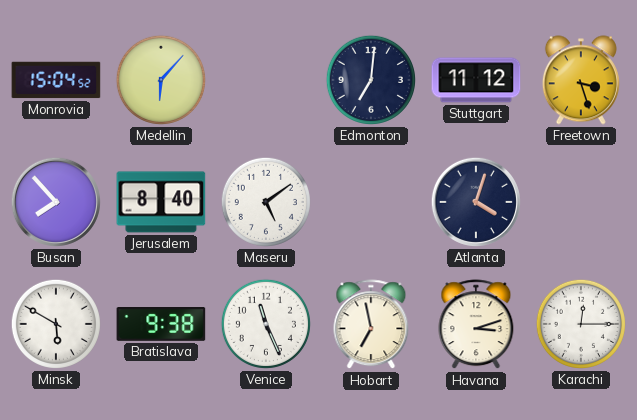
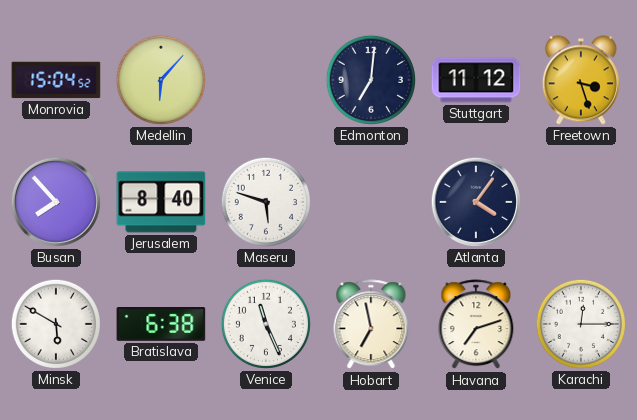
Maseru: 5:09 -> 5:48
Atlanta: 4:03 -> 4:06
Bratislava: 9:38 -> 6:38
Havana: 3:12 -> 7:12
